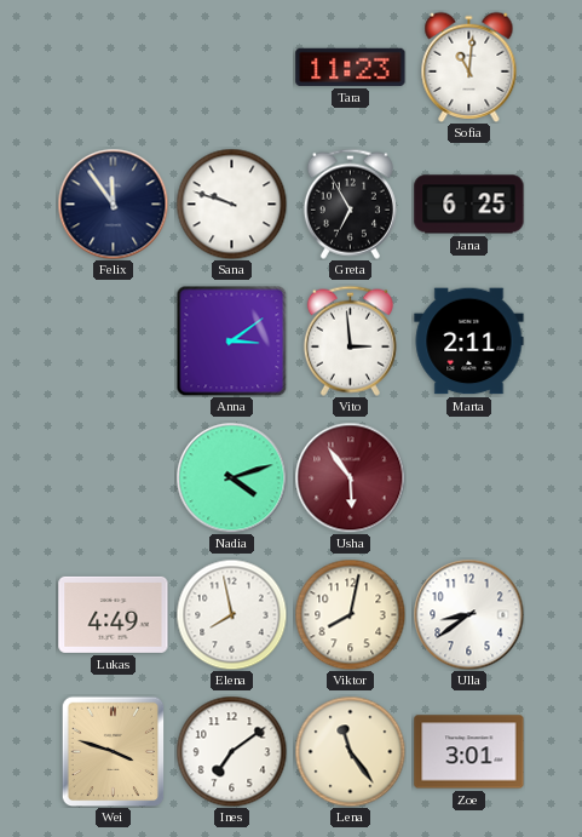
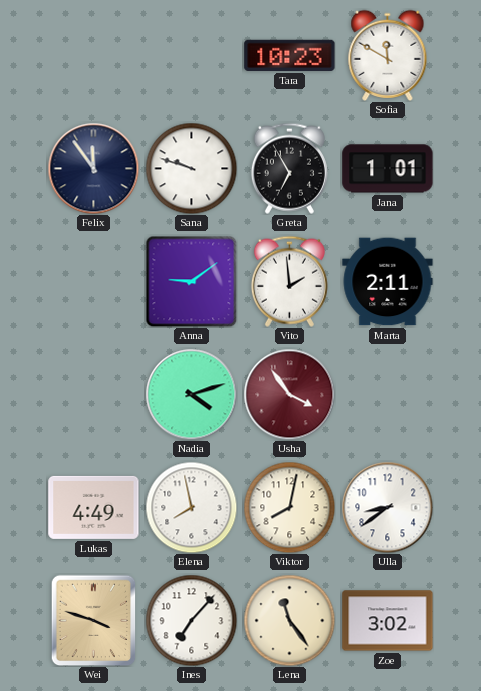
Tara: 11:23 -> 10:23
Sofia: 11:01 -> 11:50
Jana: 6:25 -> 1:01
Anna: 3:09 -> 9:09
Vito: 2:59 -> 1:59
Usha: 5:54 -> 3:54
Ines: 7:09 -> 7:07
Zoe: 3:01 -> 3:02
